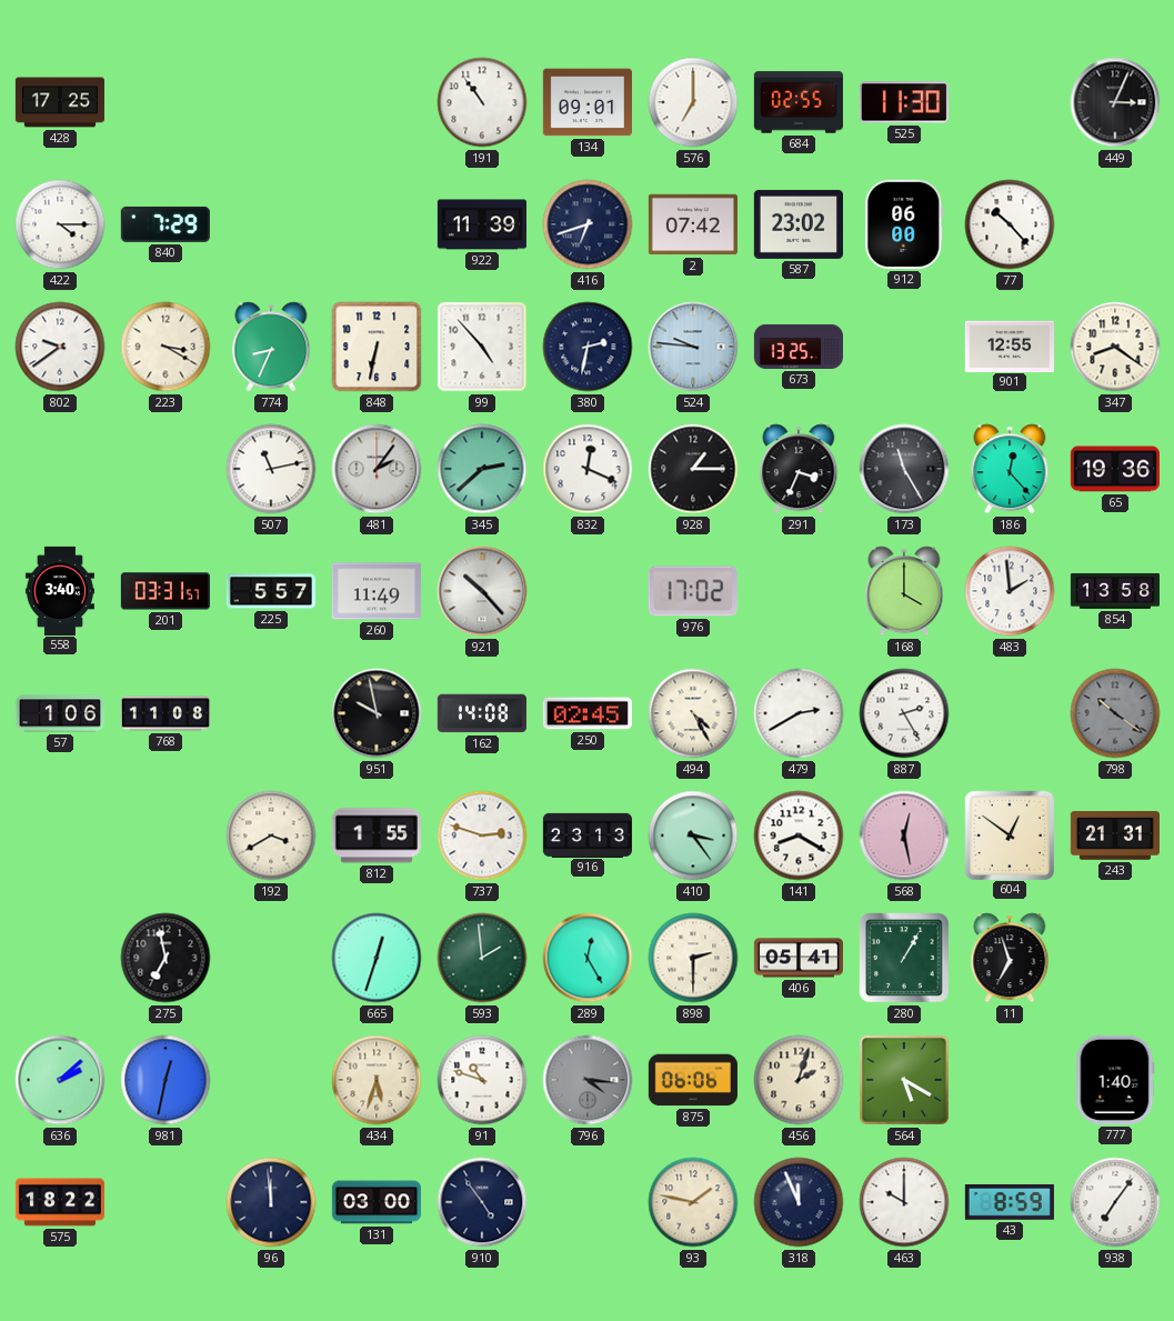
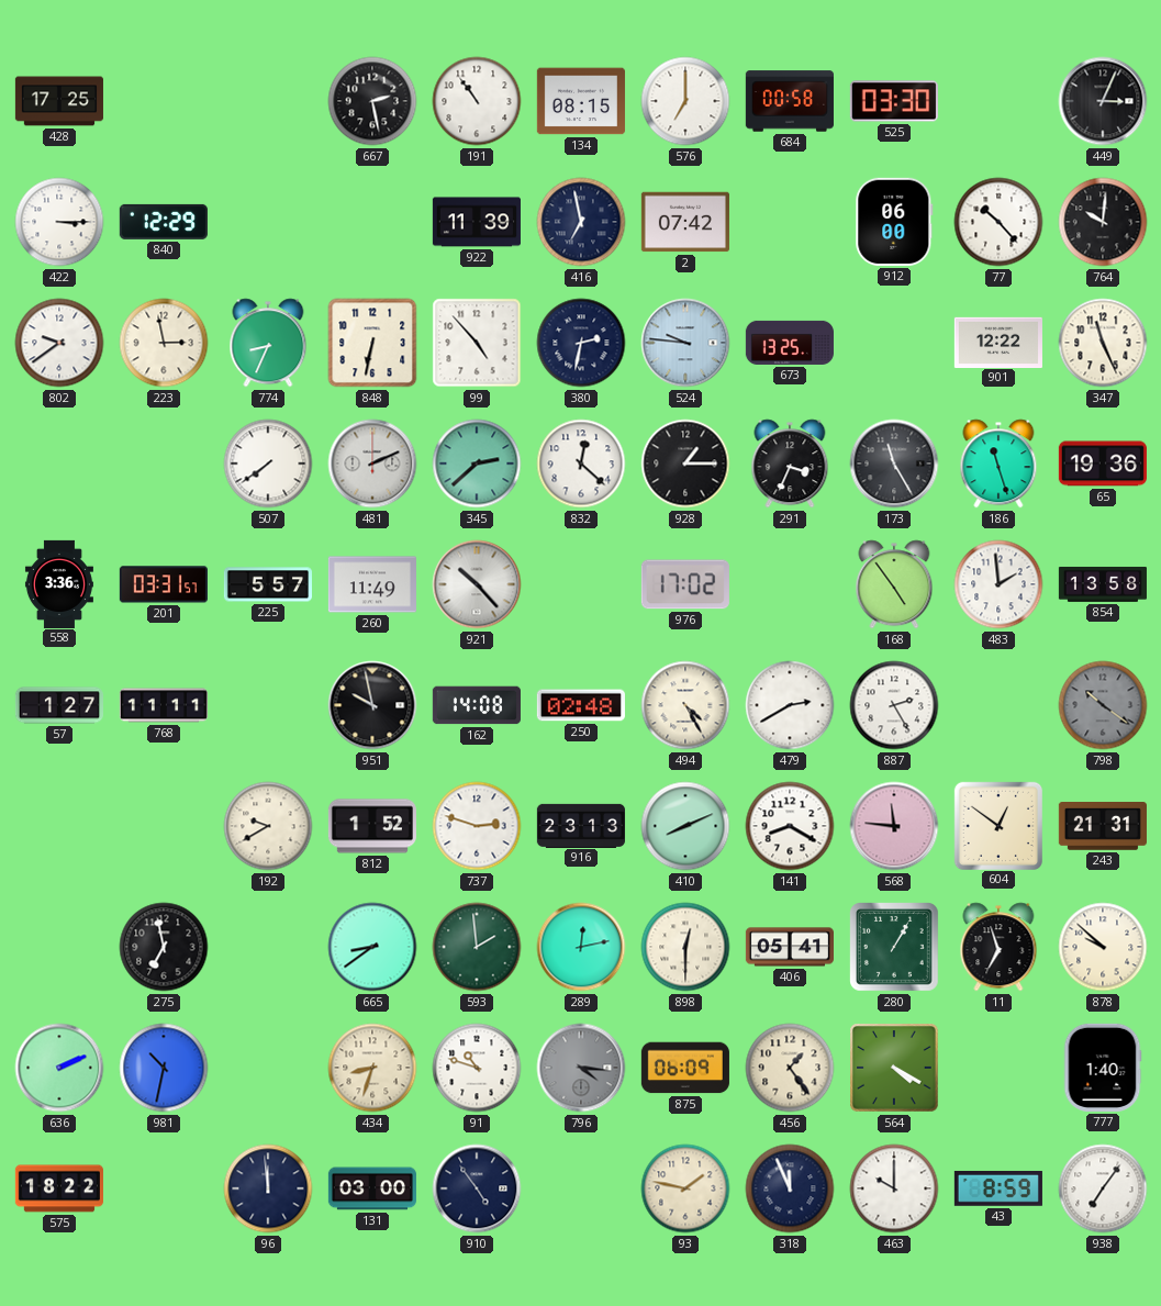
667: none -> 2:28
134: 09:01 -> 08:15
684: 02:55 -> 00:58
525: 11:30 -> 03:30
422: 4:15 -> 3:15
840: 7:29 -> 12:29
416: 6:42 -> 6:58
587: 23:02 -> none
764: none -> 10:01
223: 3:20 -> 2:58
901: 12:55 -> 12:22
347: 8:21 -> 11:26
507: 11:13 -> 7:39
481: 2:06 -> 2:11
832: 12:19 -> 12:22
186: 12:23 -> 11:27
558: 3:40 -> 3:36
168: 4:00 -> 4:54
57: 1:06 -> 1:27
768: 11:08 -> 11:11
250: 02:45 -> 02:48
192: 3:40 -> 9:40
812: 1:55 -> 1:52
410: 3:24 -> 8:11
568: 12:28 -> 11:46
665: 12:33 -> 8:39
289: 12:25 -> 12:13
898: 2:30 -> 12:30
878: none -> 9:52
636: 2:08 -> 2:11
981: 12:32 -> 10:32
434: 5:33 -> 8:33
875: 06:06 -> 06:09
456: 2:03 -> 1:24
564: 5:20 -> 4:20
